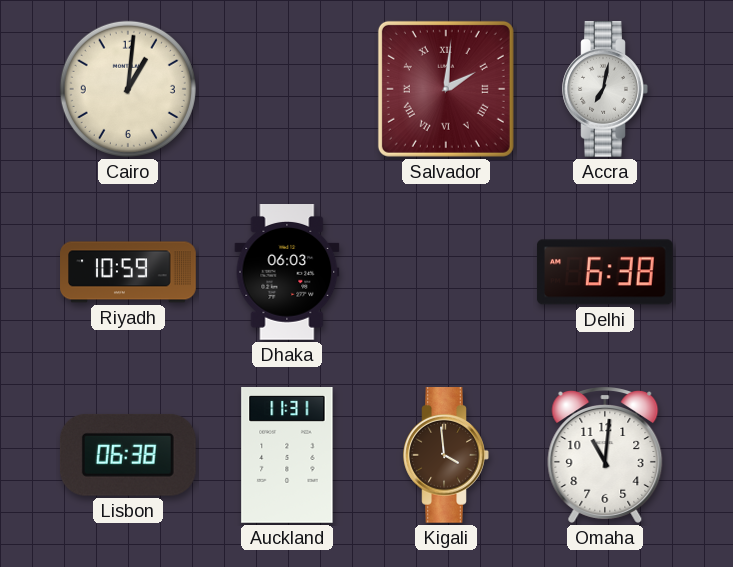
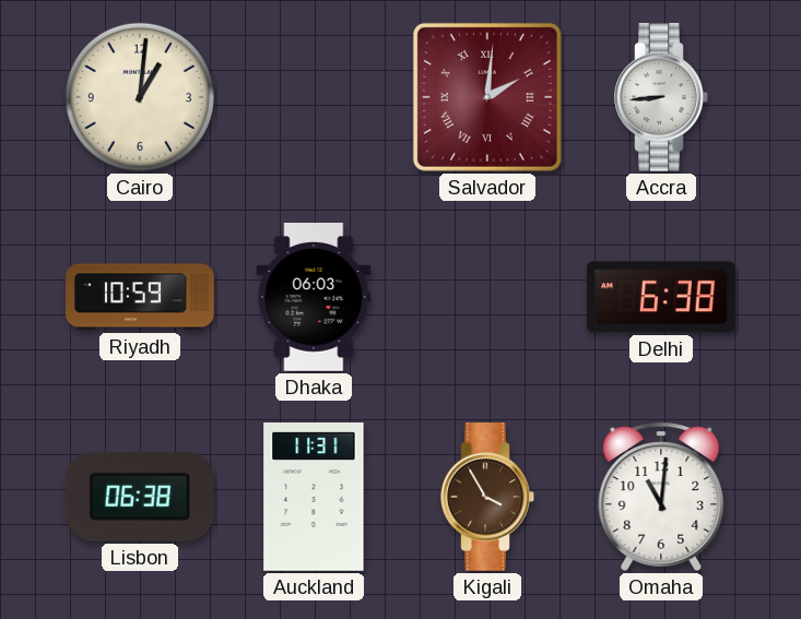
Accra: 7:02 -> 8:44
Kigali: 3:59 -> 3:55
